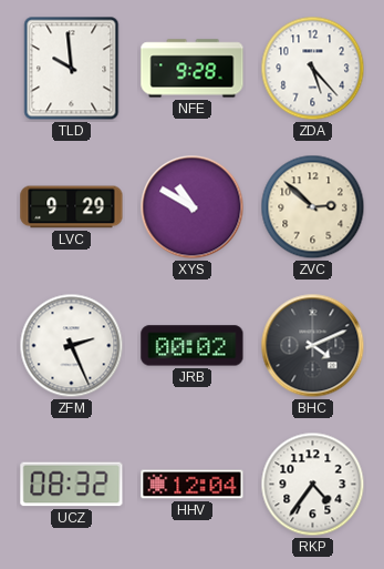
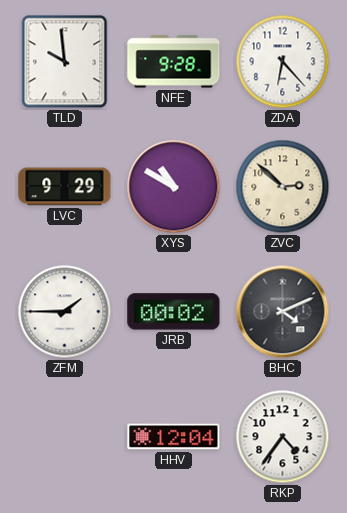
ZDA: 5:23 -> 6:23
ZFM: 2:26 -> 1:45
UCZ: 08:32 -> none
